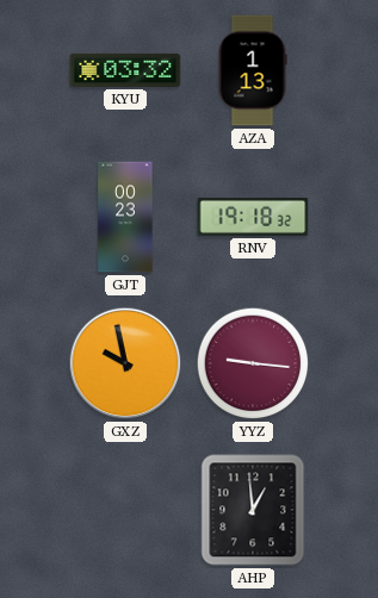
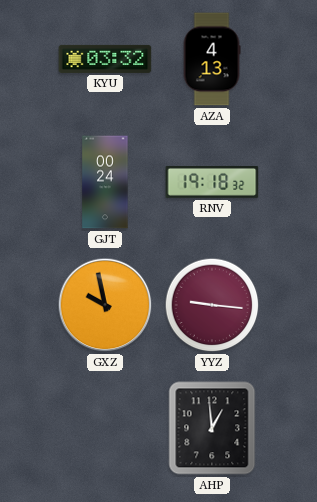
AZA: 1:13 -> 4:13
GJT: 00:23 -> 00:24
